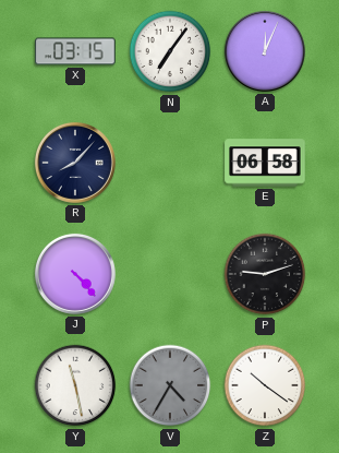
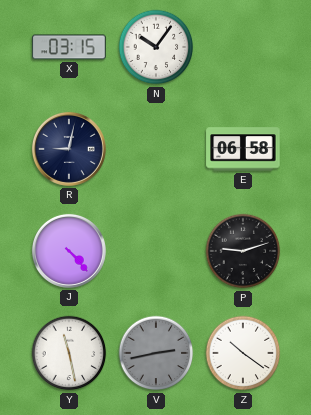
N: 7:06 -> 10:06
A: 12:04 -> none
R: 8:07 -> 9:02
V: 4:35 -> 2:43
